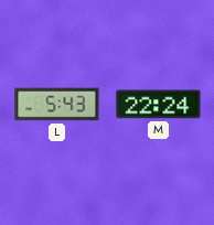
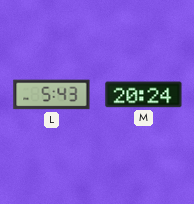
M: 22:24 -> 20:24
